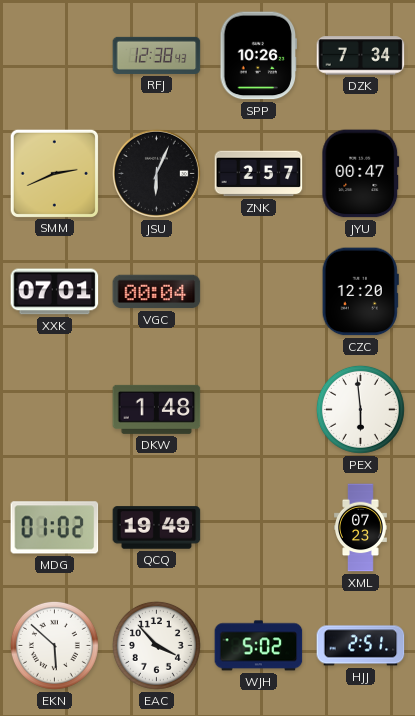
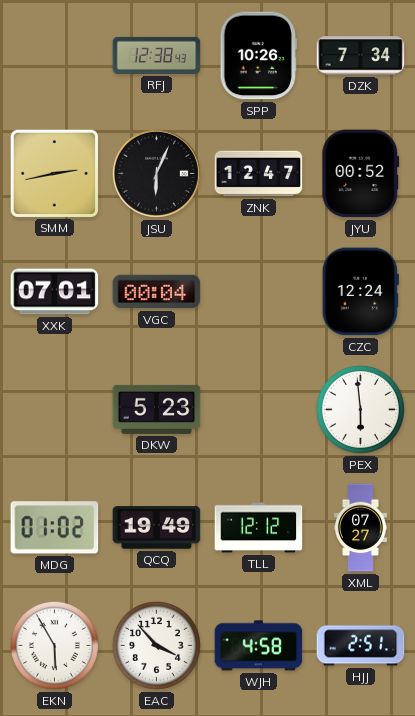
SMM: 2:41 -> 2:43
ZNK: 2:57 -> 12:47
JYU: 00:47 -> 00:52
CZC: 12:20 -> 12:24
DKW: 1:48 -> 5:23
TLL: none -> 12:12
XML: 07:23 -> 07:27
EKN: 5:52 -> 5:55
WJH: 5:02 -> 4:58
